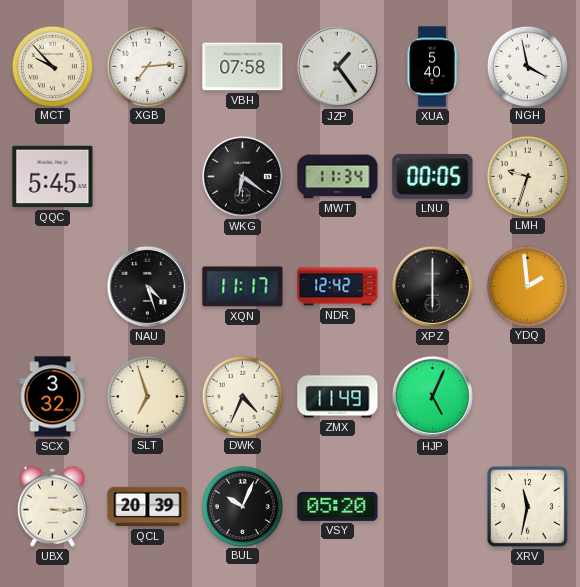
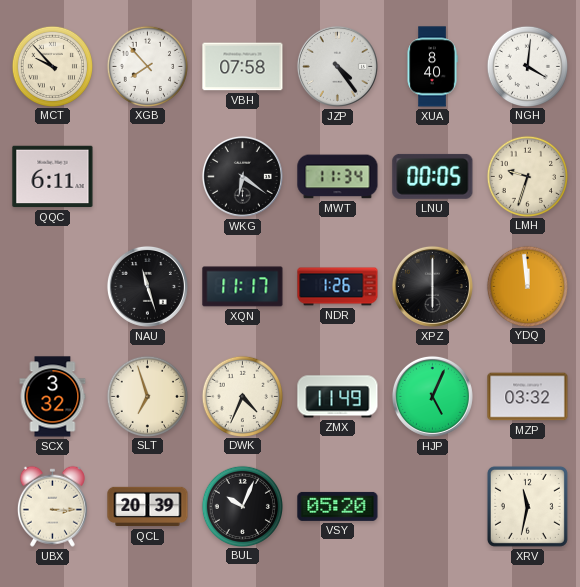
XGB: 7:14 -> 7:53
JZP: 1:24 -> 4:24
XUA: 5:40 -> 8:40
NGH: 3:58 -> 4:01
QQC: 5:45 -> 6:11
NAU: 4:27 -> 11:27
NDR: 12:42 -> 1:26
YDQ: 1:59 -> 11:59
MZP: none -> 03:32
